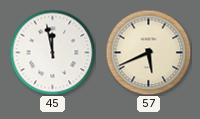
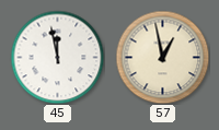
57: 5:41 -> 12:58
